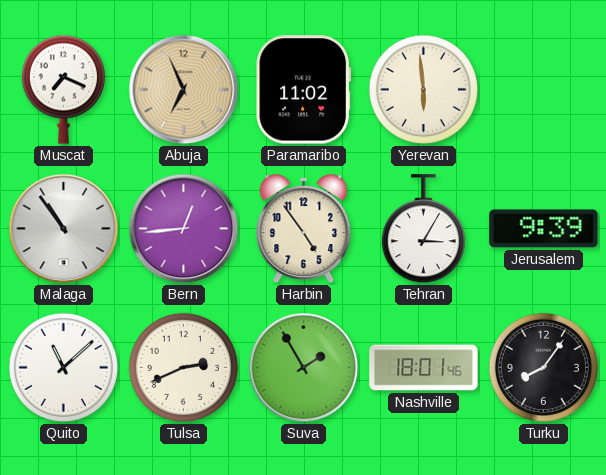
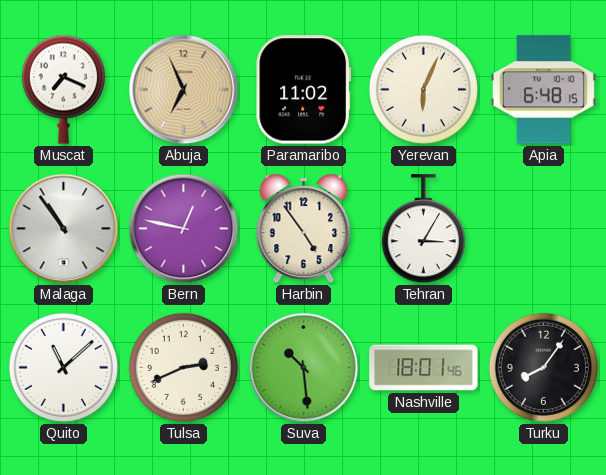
Yerevan: 5:59 -> 6:04
Apia: none -> 6:48
Bern: 12:44 -> 12:47
Jerusalem: 9:39 -> none
Suva: 1:55 -> 10:29
